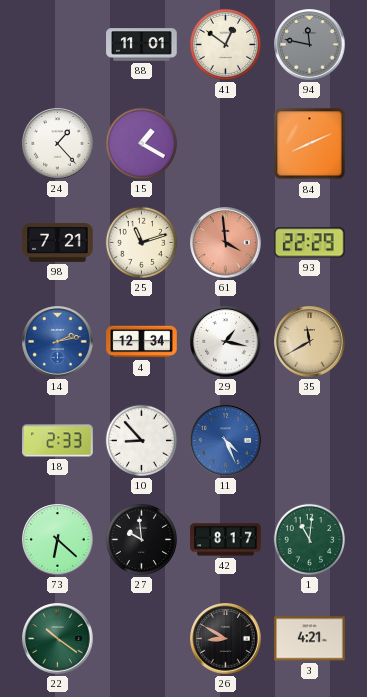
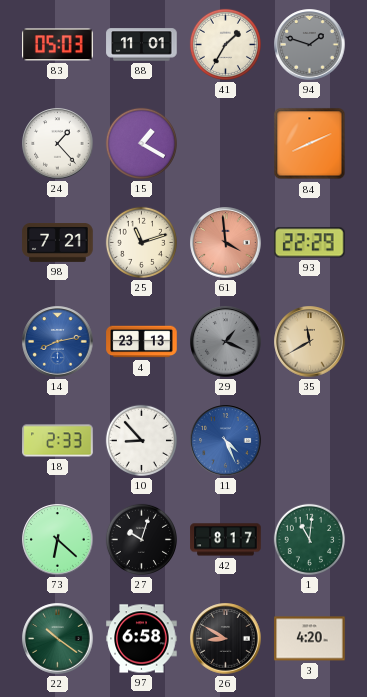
83: none -> 05:03
41: 12:51 -> 1:35
94: 11:47 -> 1:48
14: 2:13 -> 8:13
4: 12:34 -> 23:13
29: 1:17 -> 1:19
29 dial: white -> grey
27: 9:59 -> 10:03
97: none -> 6:58
3: 4:21 -> 4:20
